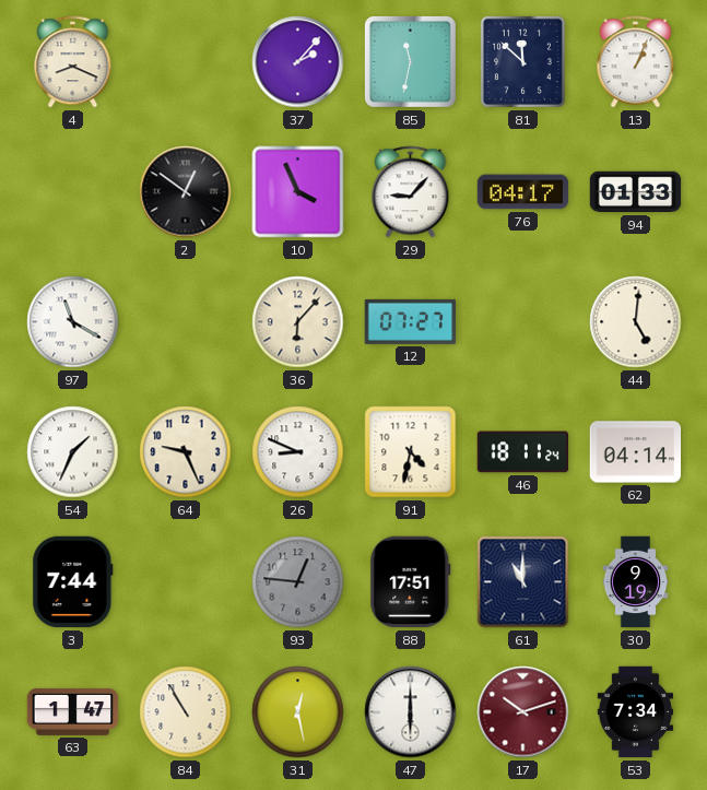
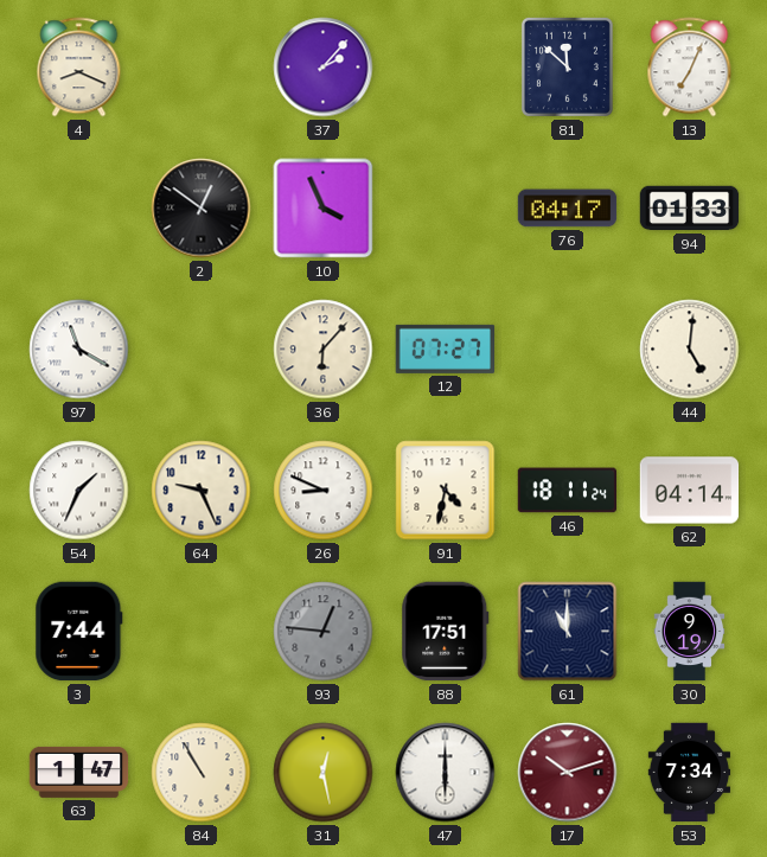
85: 11:32 -> none
13: 1:04 -> 7:04
29: 9:07 -> none
